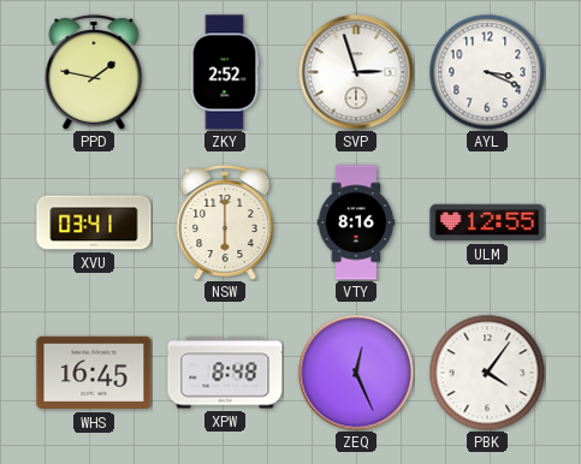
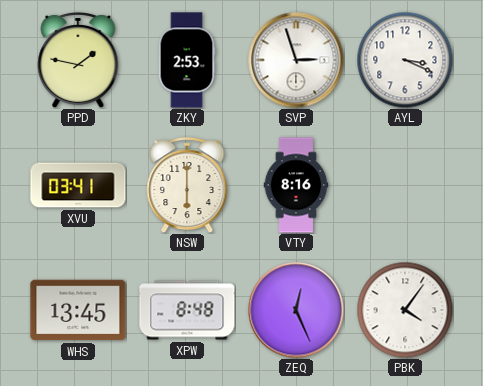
ZKY: 2:52 -> 2:53
ULM: 12:55 -> none
WHS: 16:45 -> 13:45
